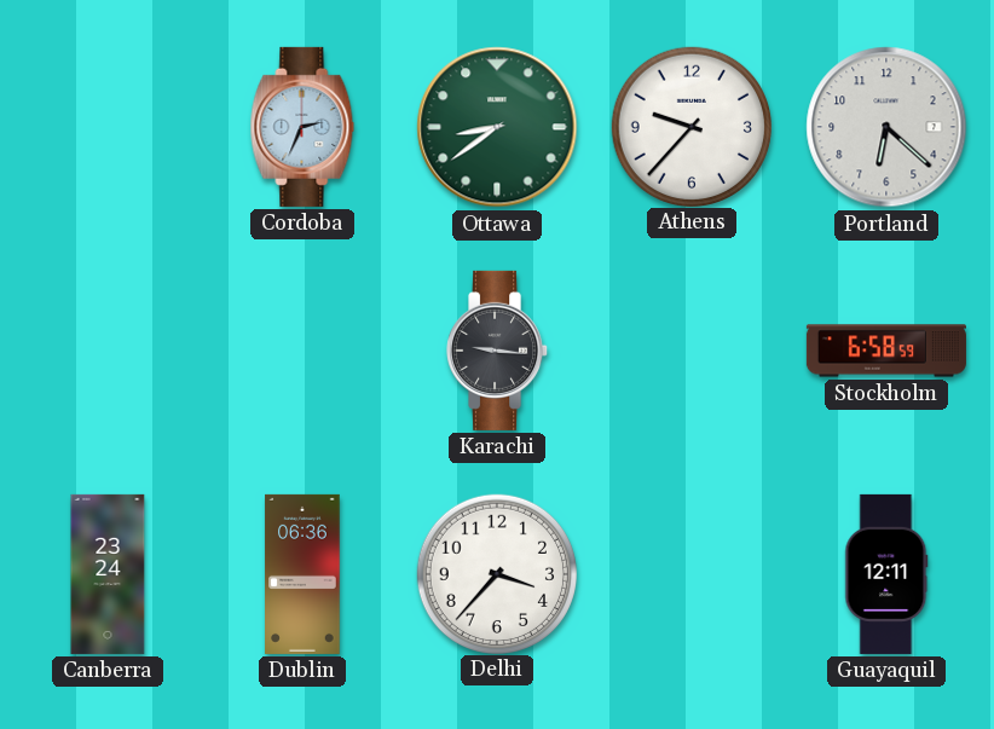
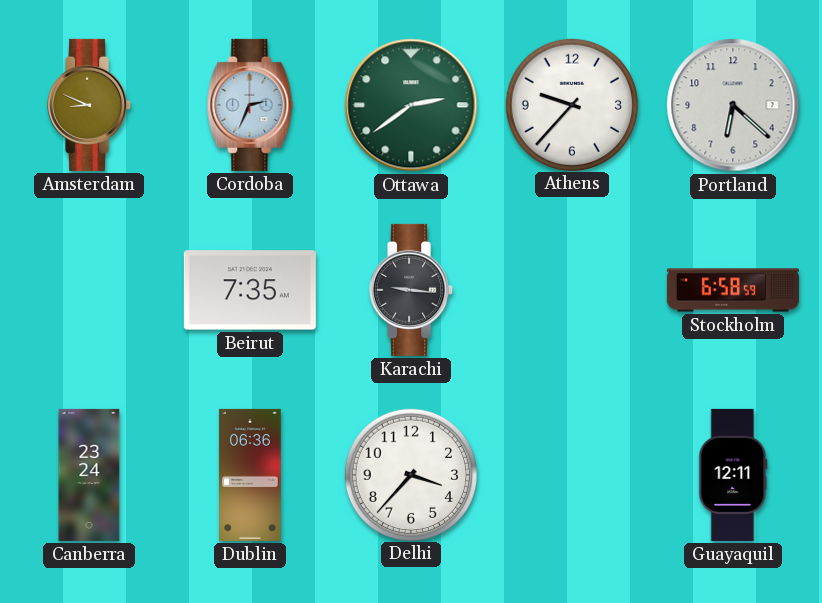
Amsterdam: none -> 8:49
Ottawa: 8:39 -> 2:39
Beirut: none -> 7:35
